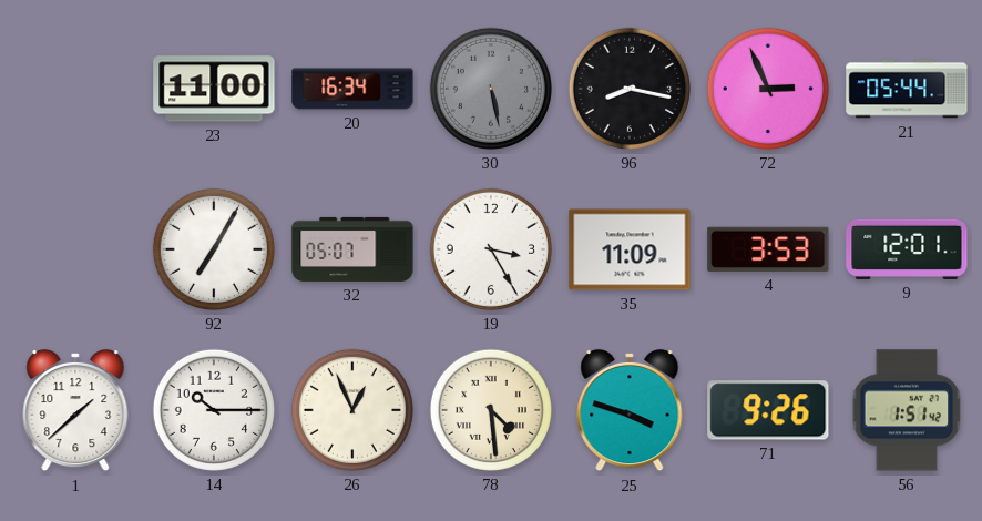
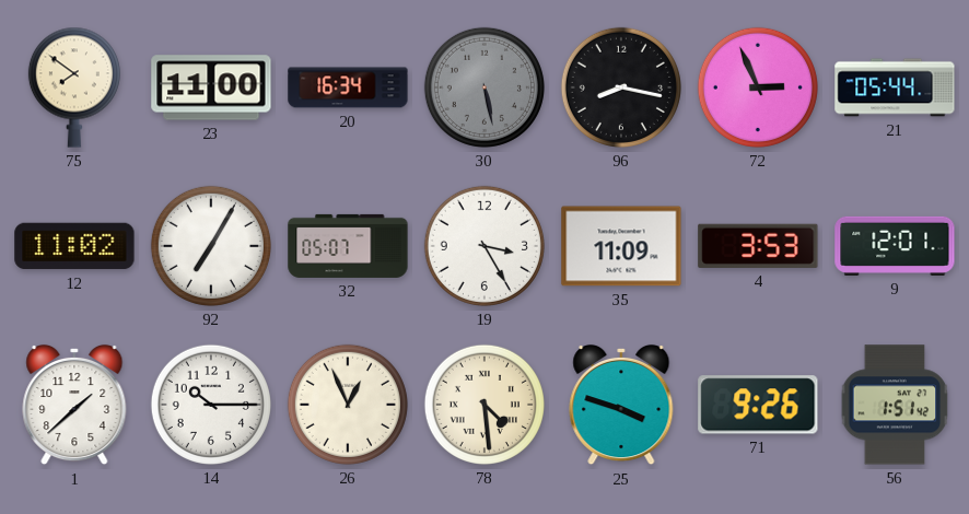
75: none -> 7:51
12: none -> 11:02
